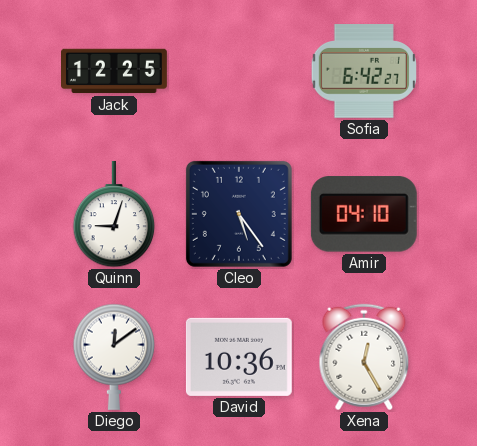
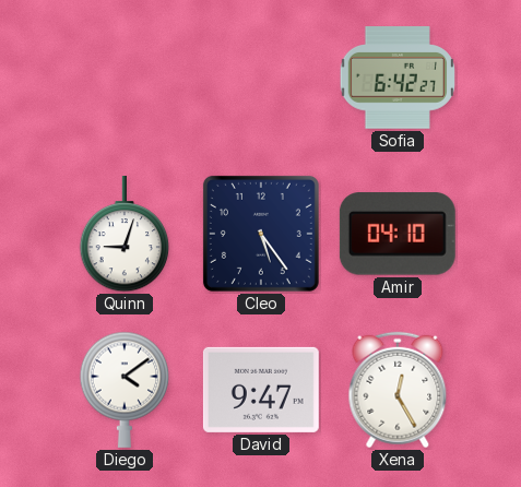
Jack: 12:25 -> none
Diego: 12:09 -> 4:09
David: 10:36 -> 9:47
